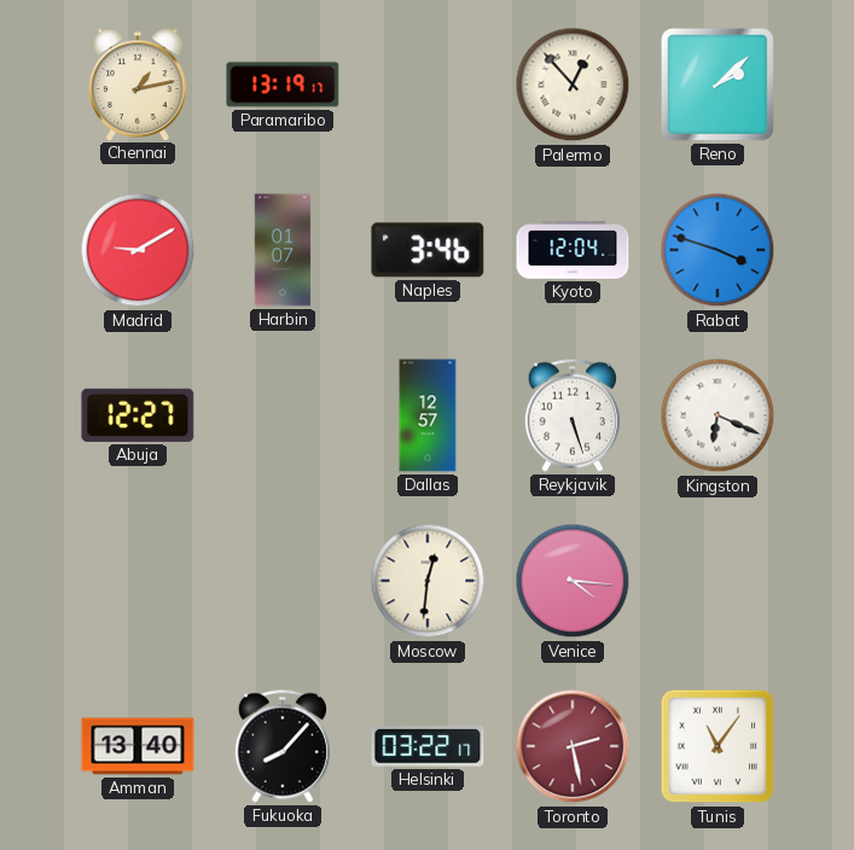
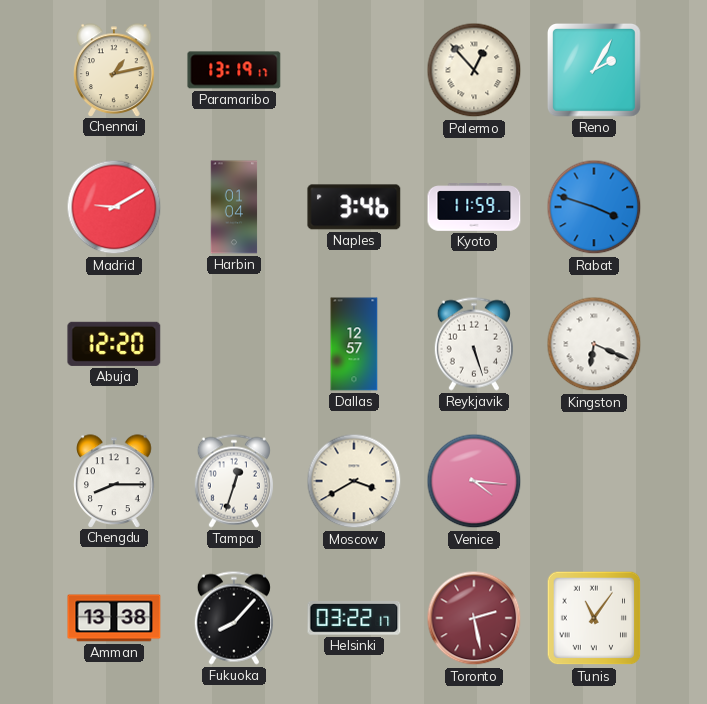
Reno: 2:08 -> 2:05
Harbin: 01:07 -> 01:04
Kyoto: 12:04 -> 11:59
Abuja: 12:27 -> 12:20
Chengdu: none -> 8:15
Tampa: none -> 12:33
Moscow: 12:31 -> 3:40
Amman: 13:40 -> 13:38
